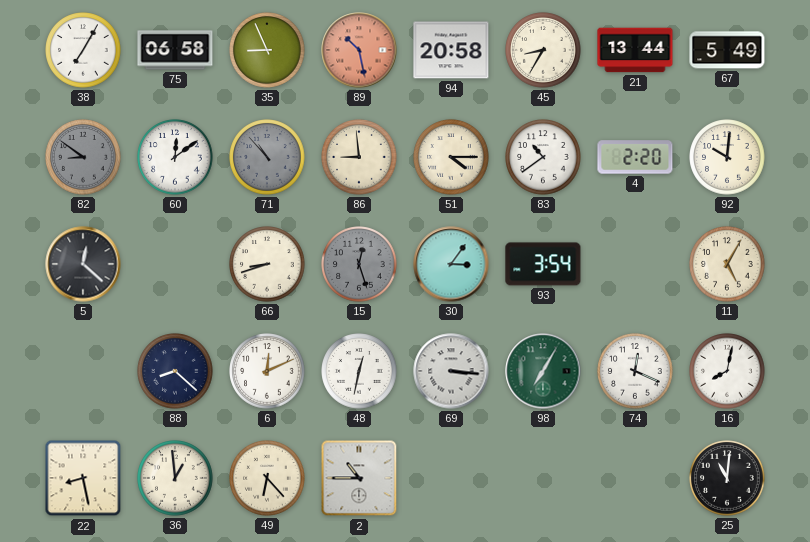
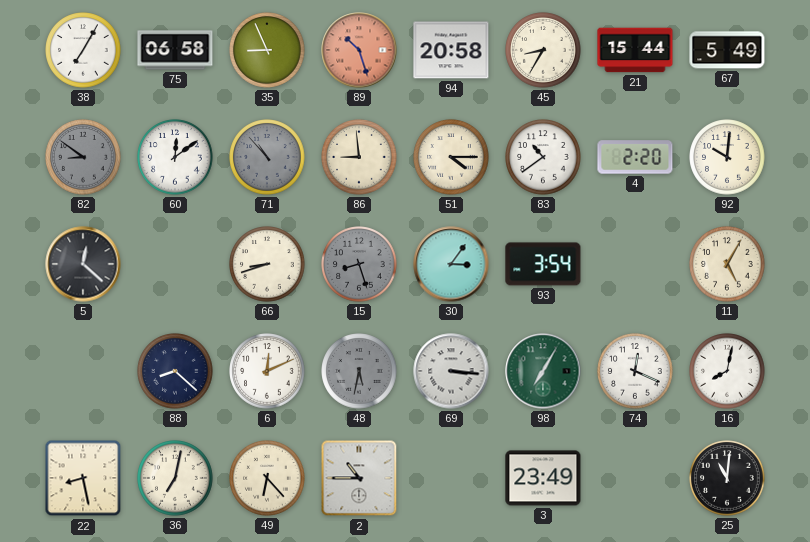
89: 10:28 -> 10:27
21: 13:44 -> 15:44
15: 12:27 -> 8:27
48: 12:32 -> 5:32
48 dial: white -> grey
36: 12:59 -> 7:02
3: none -> 23:49
